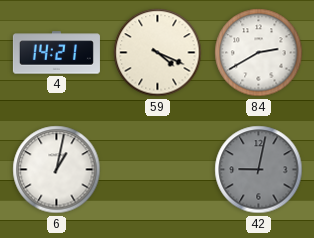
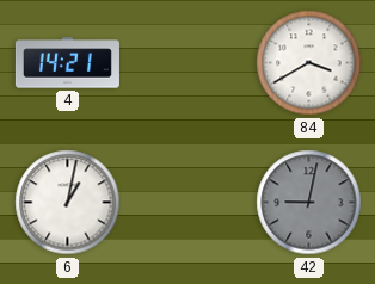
59: 4:19 -> none
84: 2:40 -> 3:40
